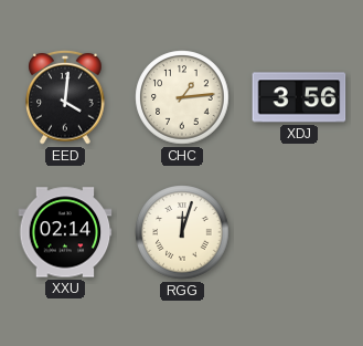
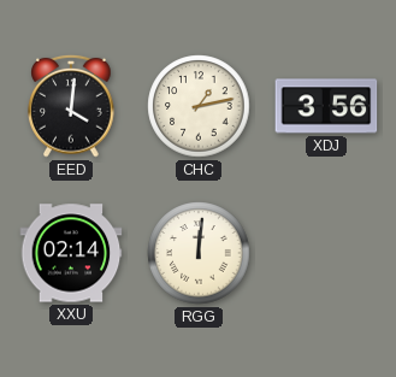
CHC: 1:14 -> 1:13
RGG: 12:03 -> 12:01
